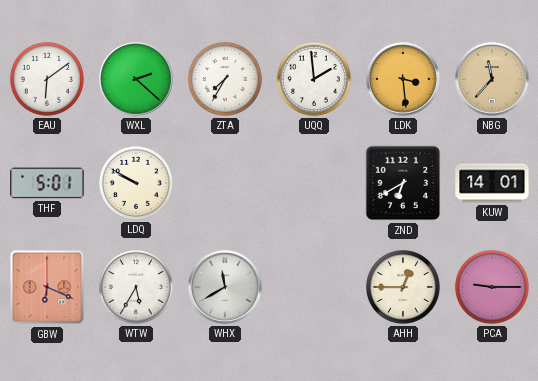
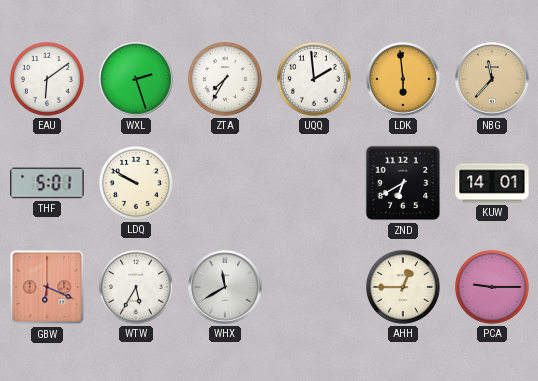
WXL: 2:22 -> 2:27
LDK: 3:29 -> 5:59
